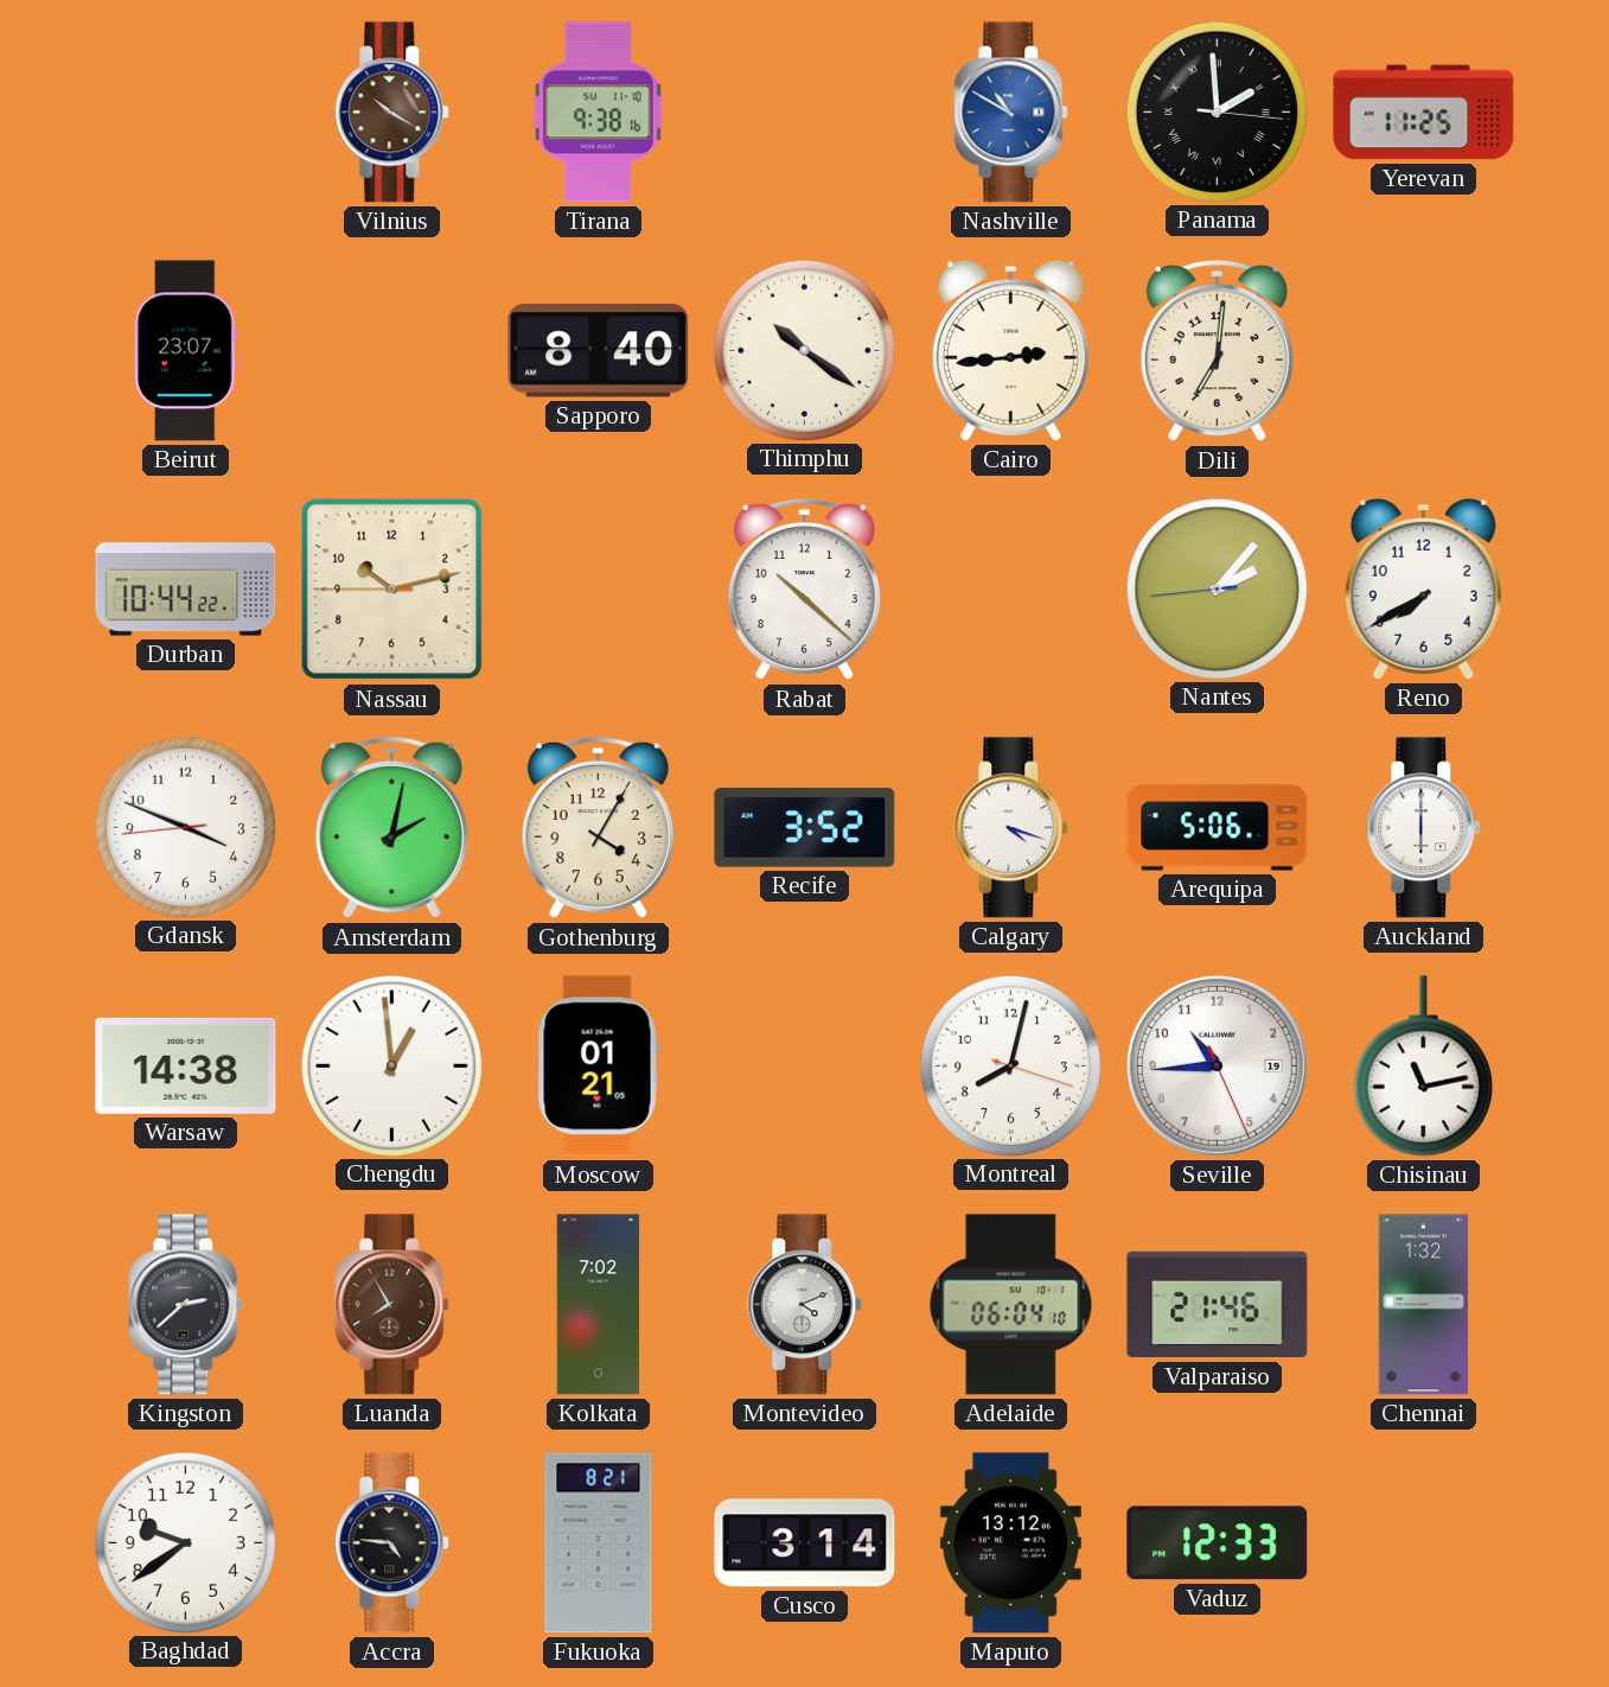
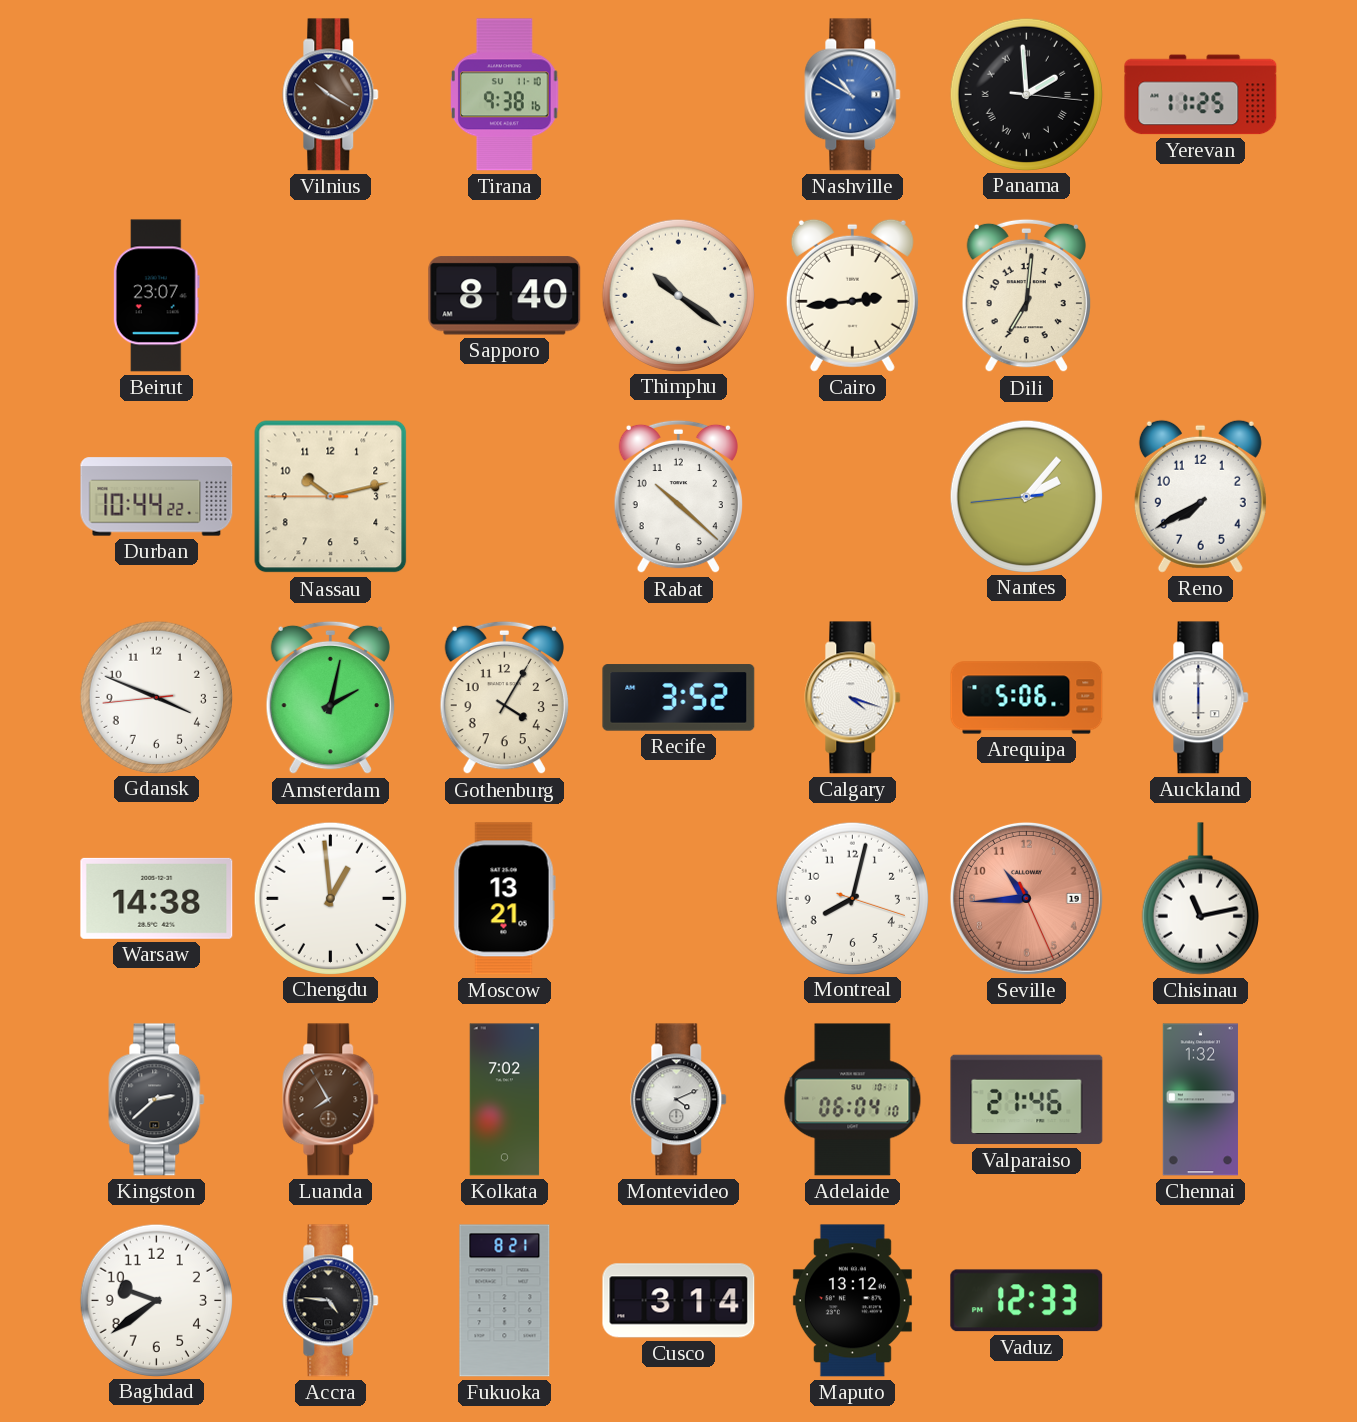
Moscow: 01:21 -> 13:21
Seville dial: white -> salmon
